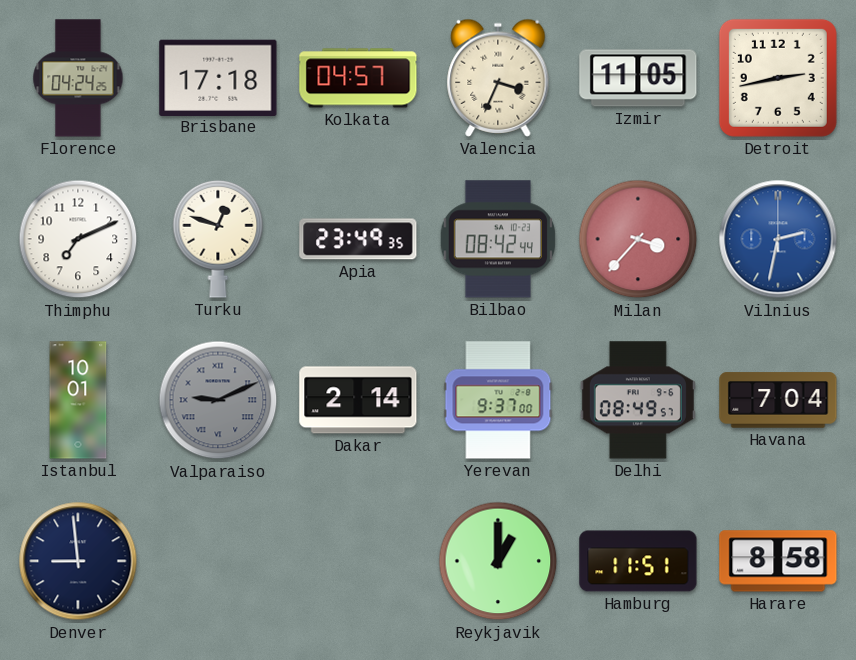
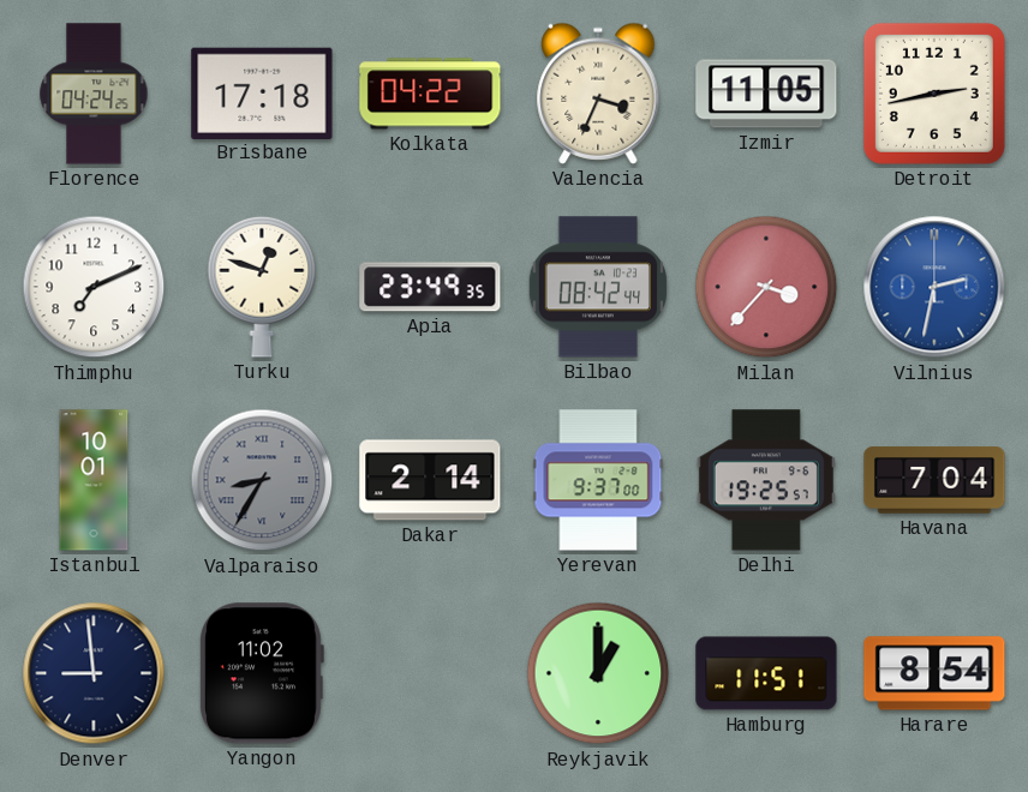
Kolkata: 04:57 -> 04:22
Valparaiso: 9:11 -> 8:35
Delhi: 08:49 -> 19:25
Yangon: none -> 11:02
Harare: 8:58 -> 8:54
